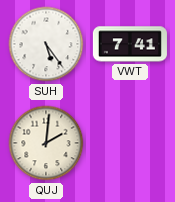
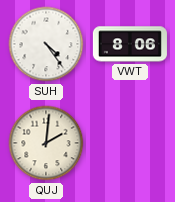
SUH: 5:24 -> 4:24
VWT: 7:41 -> 8:06
